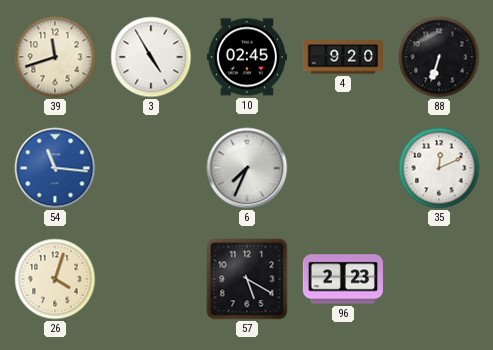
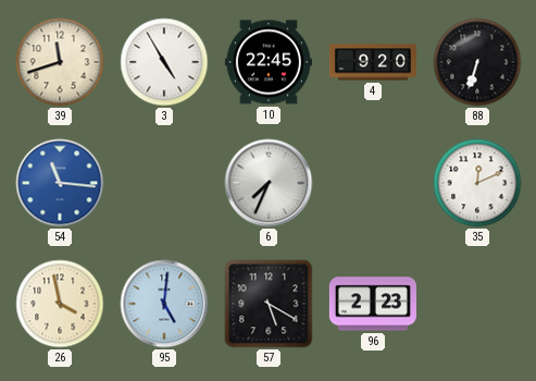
10: 02:45 -> 22:45
26: 4:03 -> 3:58
95: none -> 5:01
